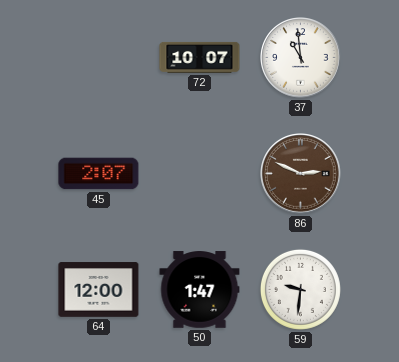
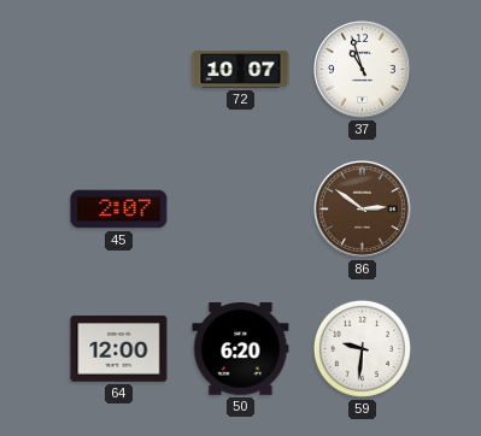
37: 10:59 -> 10:57
86: 2:49 -> 2:51
50: 1:47 -> 6:20
